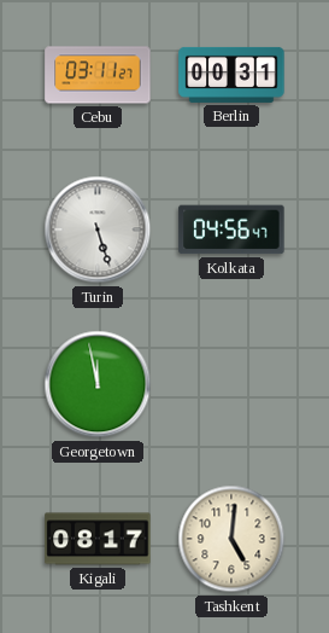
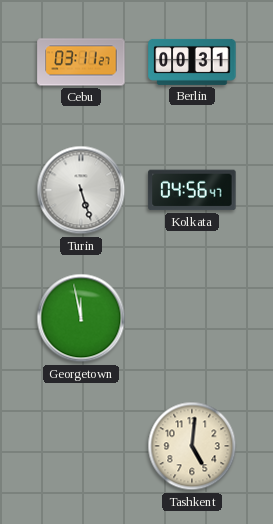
Kigali: 08:17 -> none
